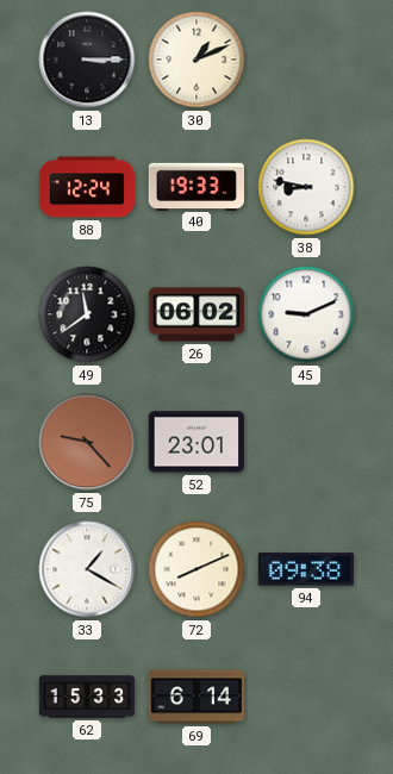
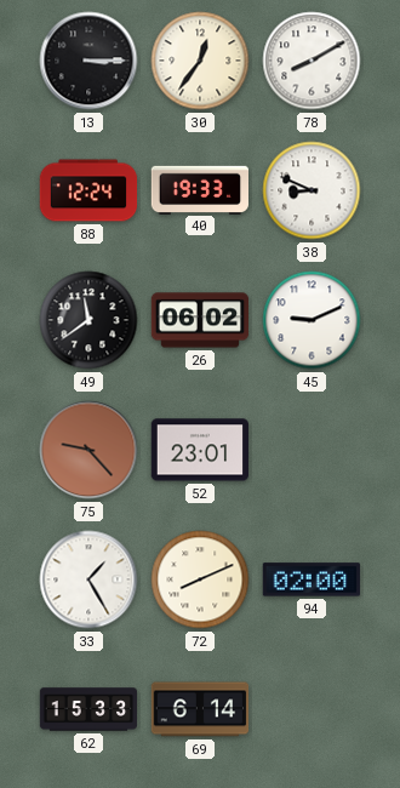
30: 1:11 -> 12:36
78: none -> 8:10
38: 8:47 -> 8:49
33: 1:20 -> 1:25
94: 09:38 -> 02:00
